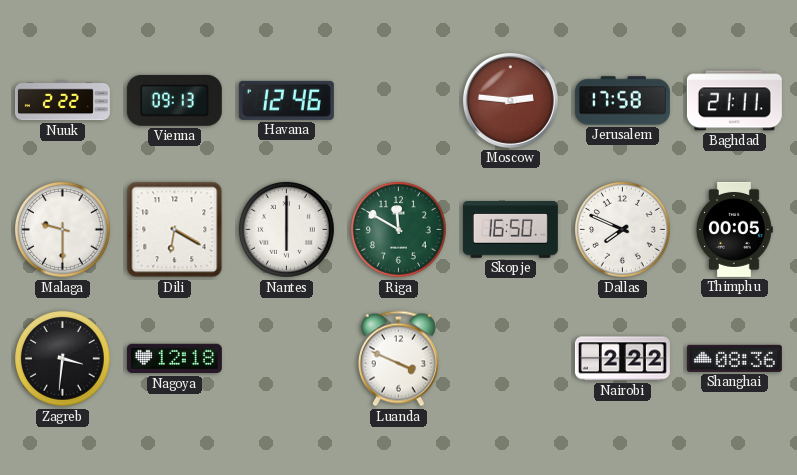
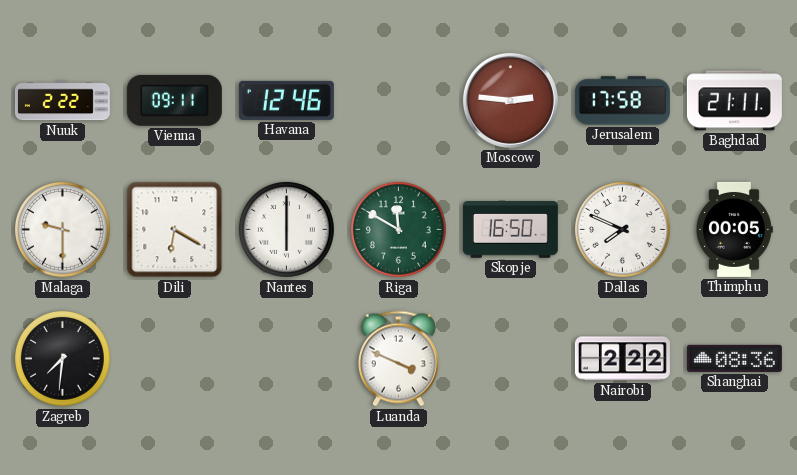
Vienna: 09:13 -> 09:11
Zagreb: 3:31 -> 7:31
Nagoya: 12:18 -> none
